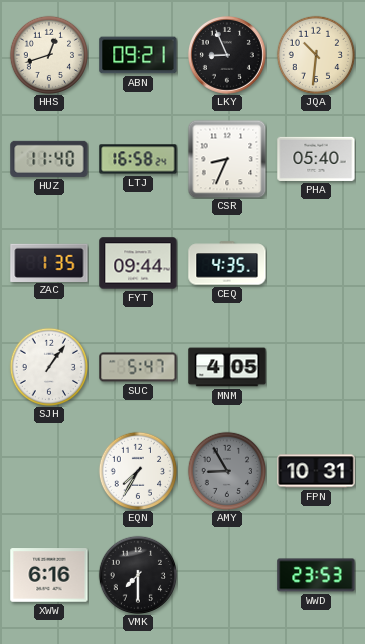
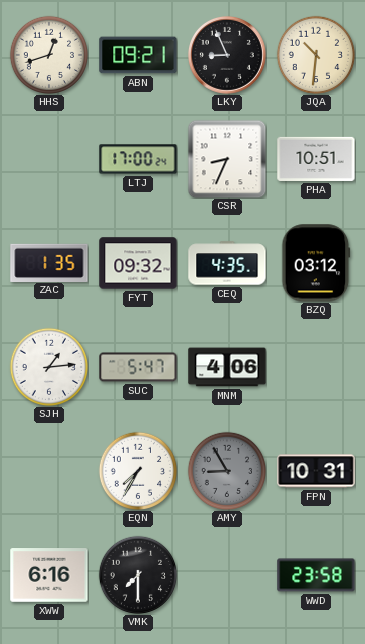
HUZ: 11:40 -> none
LTJ: 16:58 -> 17:00
PHA: 05:40 -> 10:51
FYT: 09:44 -> 09:32
BZQ: none -> 03:12
SJH: 1:06 -> 1:14
MNM: 4:05 -> 4:06
WWD: 23:53 -> 23:58
